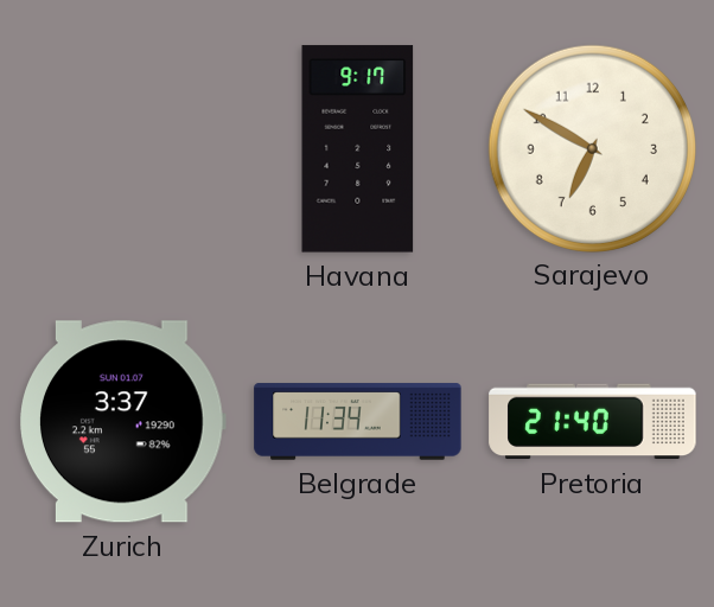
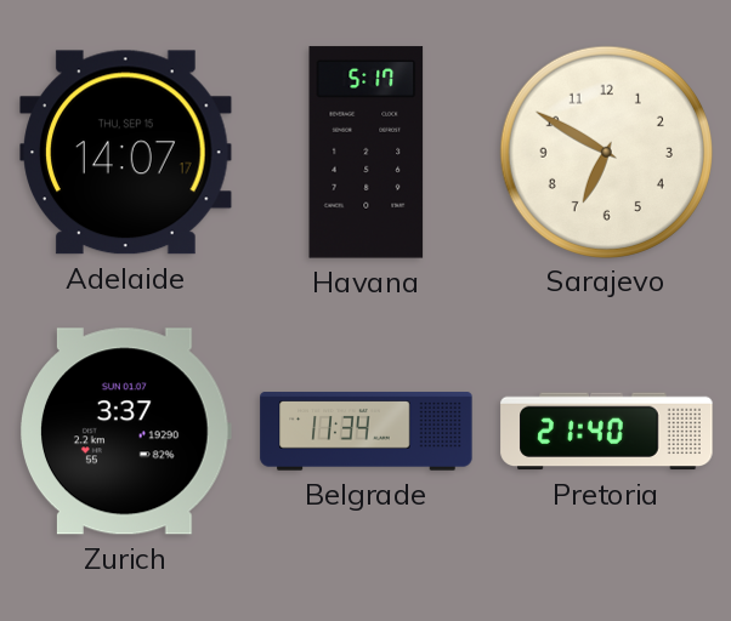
Adelaide: none -> 14:07
Havana: 9:17 -> 5:17
